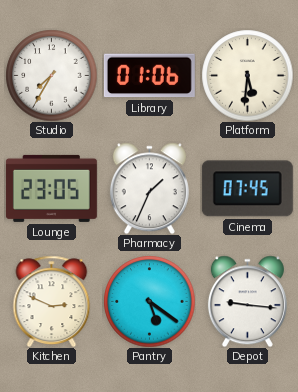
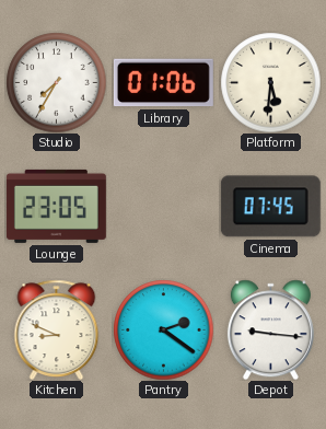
Pharmacy: 1:34 -> none
Kitchen: 2:49 -> 8:49
Pantry: 5:21 -> 2:21
